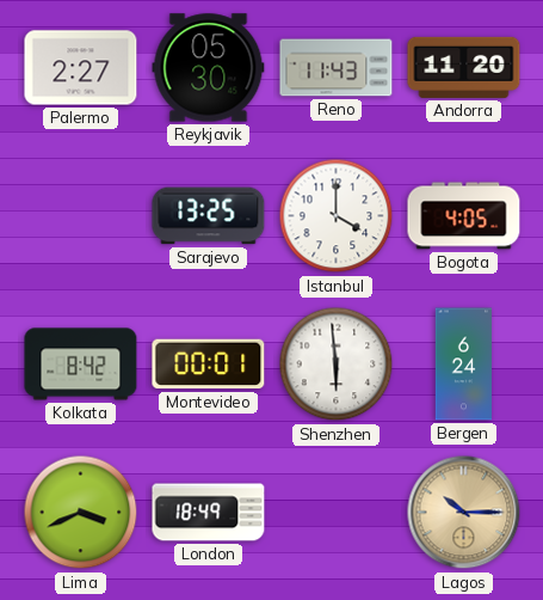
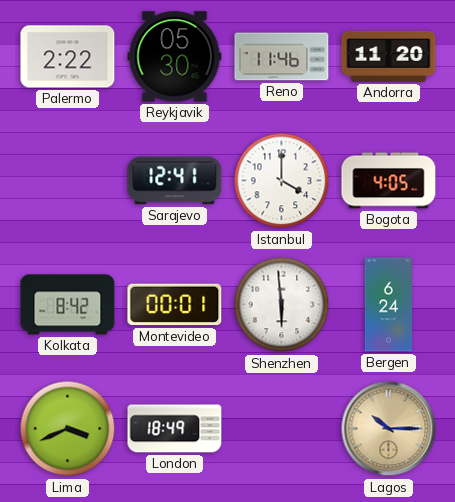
Palermo: 2:27 -> 2:22
Reno: 11:43 -> 11:46
Sarajevo: 13:25 -> 12:41
